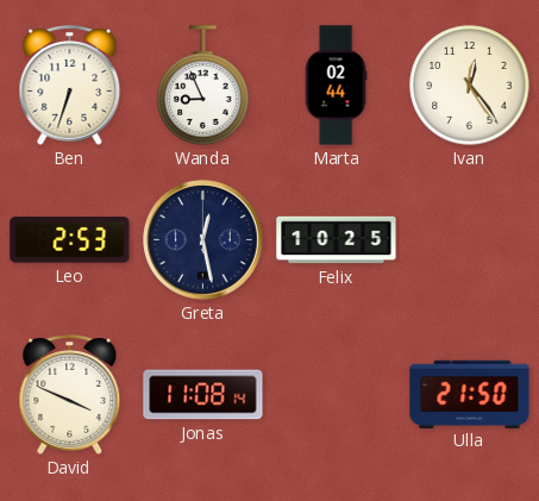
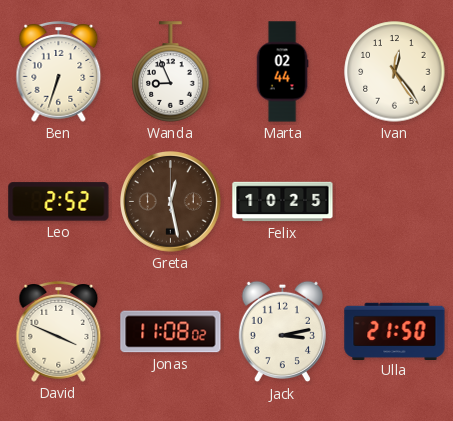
Leo: 2:53 -> 2:52
Greta dial: navy -> brown
Jonas: 11:08:14 -> 11:08:02
Jack: none -> 3:13
